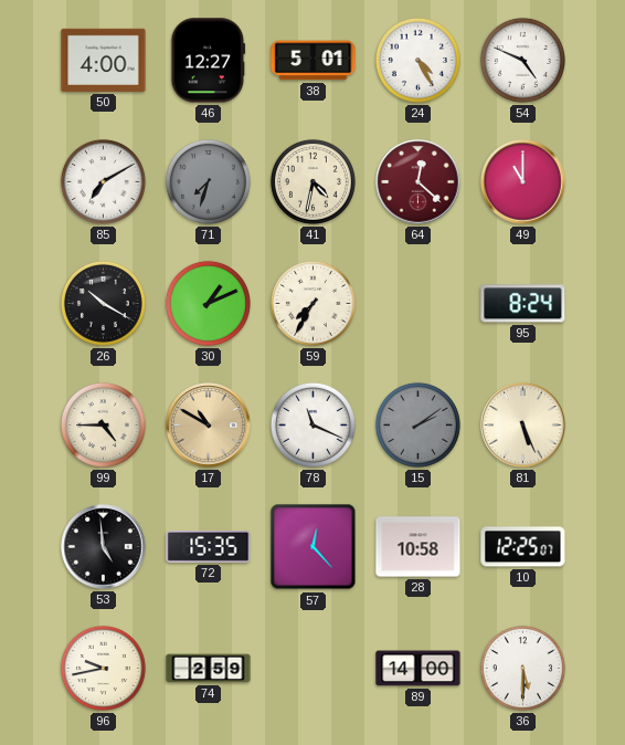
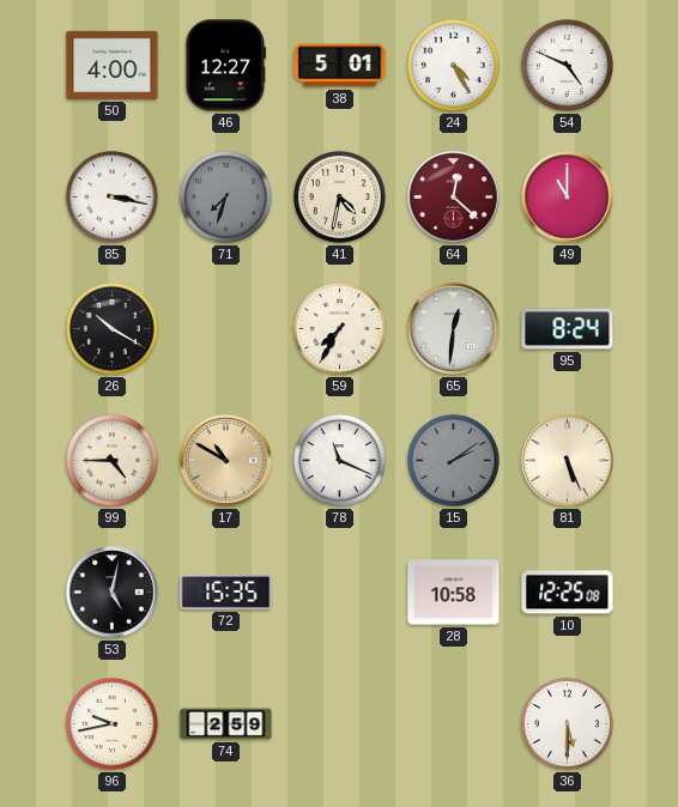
85: 7:10 -> 3:17
30: 1:11 -> none
65: none -> 12:31
53: 4:59 -> 5:02
57: 12:23 -> none
10: 12:25:07 -> 12:25:08
89: 14:00 -> none
